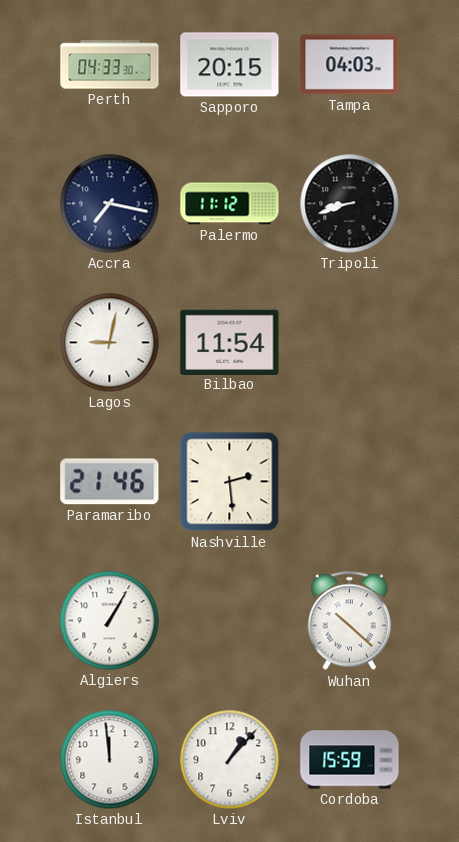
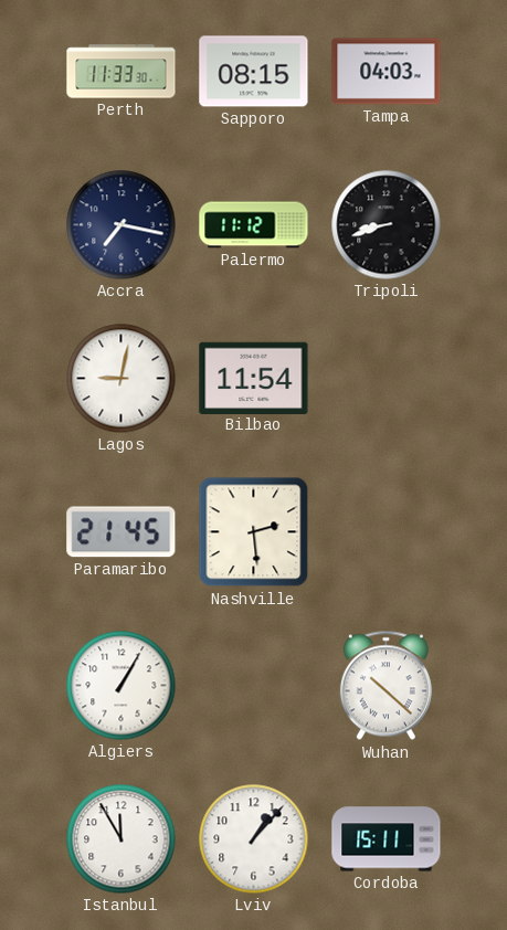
Perth: 04:33 -> 11:33
Sapporo: 20:15 -> 08:15
Paramaribo: 21:46 -> 21:45
Istanbul: 11:59 -> 11:55
Cordoba: 15:59 -> 15:11
